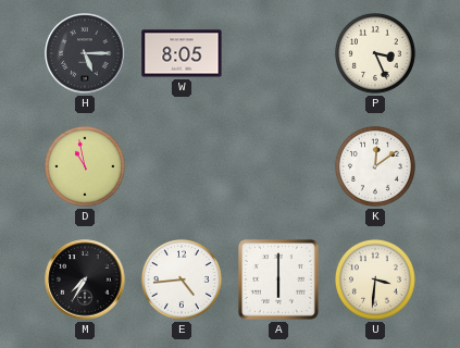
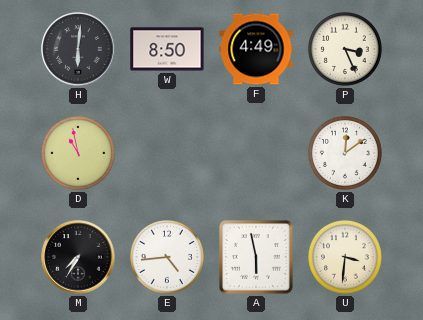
H: 5:15 -> 6:01
W: 8:05 -> 8:50
F: none -> 4:49
A: 6:00 -> 5:58
